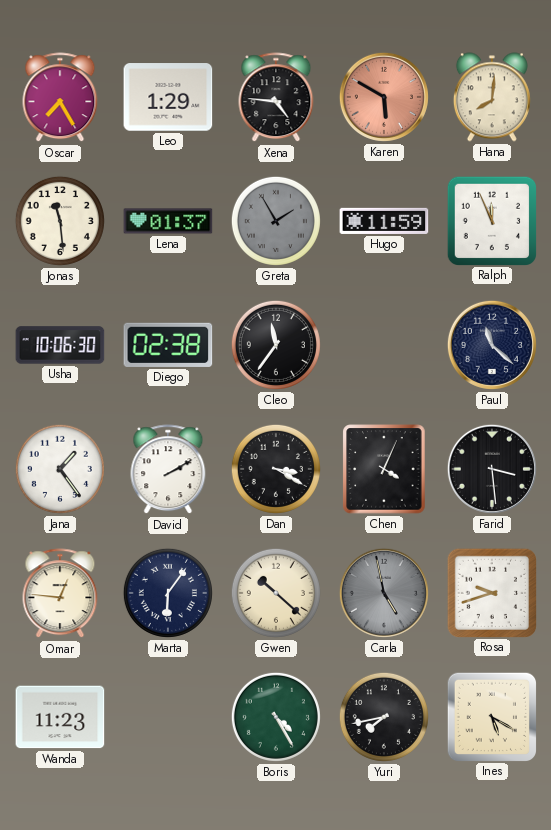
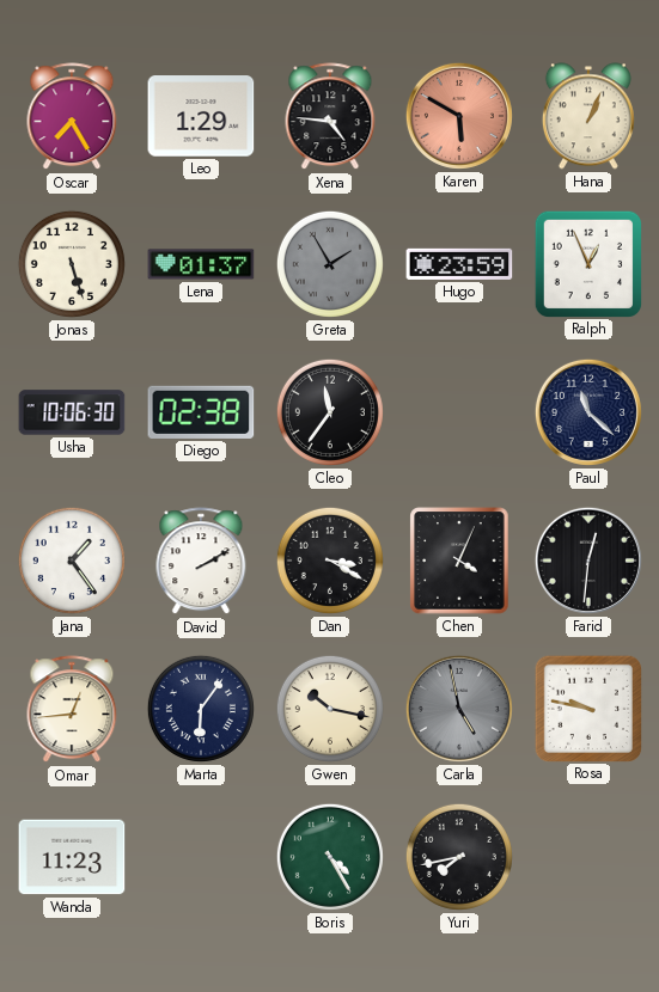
Hana: 8:01 -> 1:04
Jonas: 11:29 -> 5:27
Hugo: 11:59 -> 23:59
Ralph: 11:56 -> 12:56
Farid: 3:29 -> 12:31
Omar: 12:46 -> 12:44
Gwen: 10:22 -> 10:17
Rosa: 9:42 -> 9:47
Ines: 5:20 -> none
